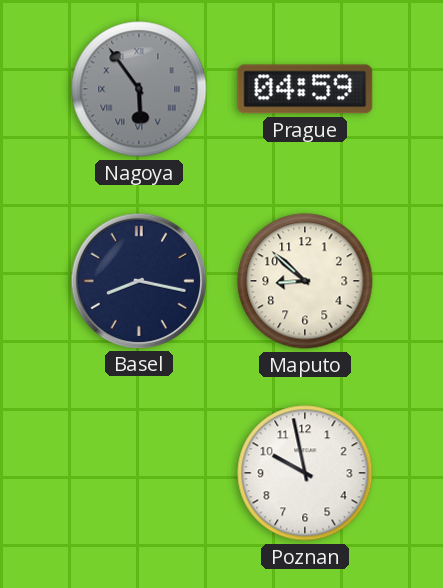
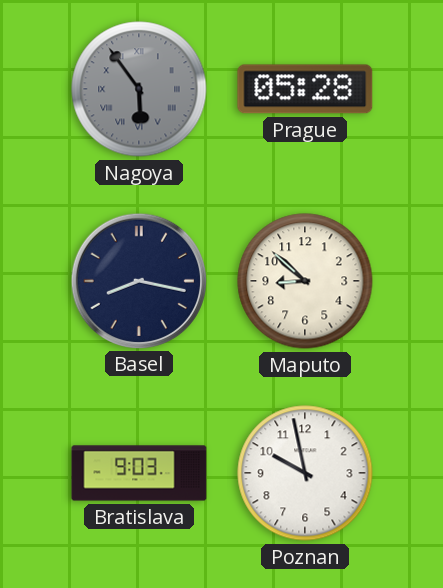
Prague: 04:59 -> 05:28
Bratislava: none -> 9:03
